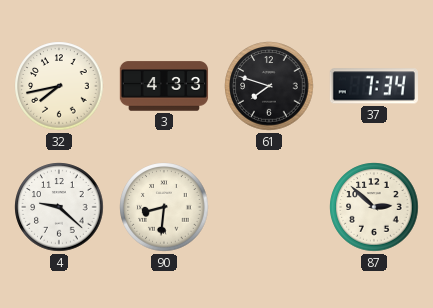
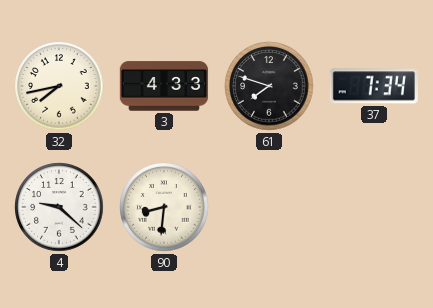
87: 2:52 -> none
